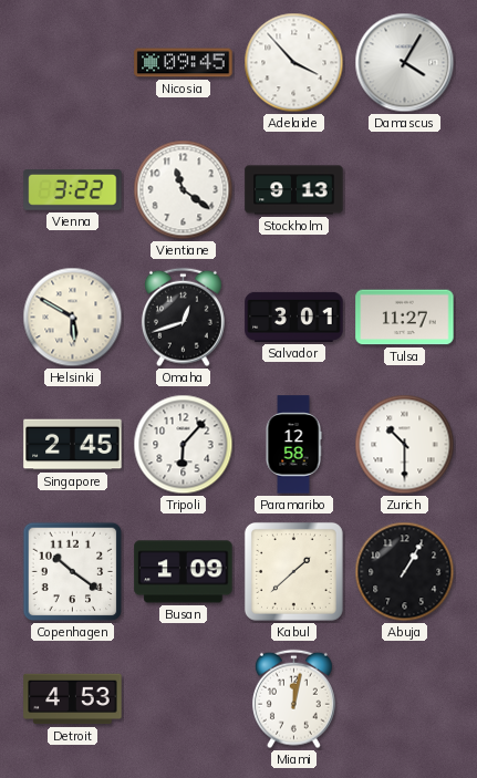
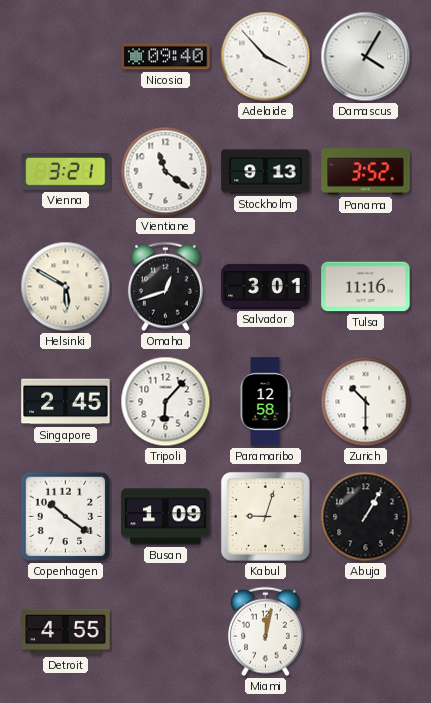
Nicosia: 09:45 -> 09:40
Vienna: 3:22 -> 3:21
Panama: none -> 3:52
Tulsa: 11:27 -> 11:16
Kabul: 1:38 -> 9:03
Detroit: 4:53 -> 4:55
